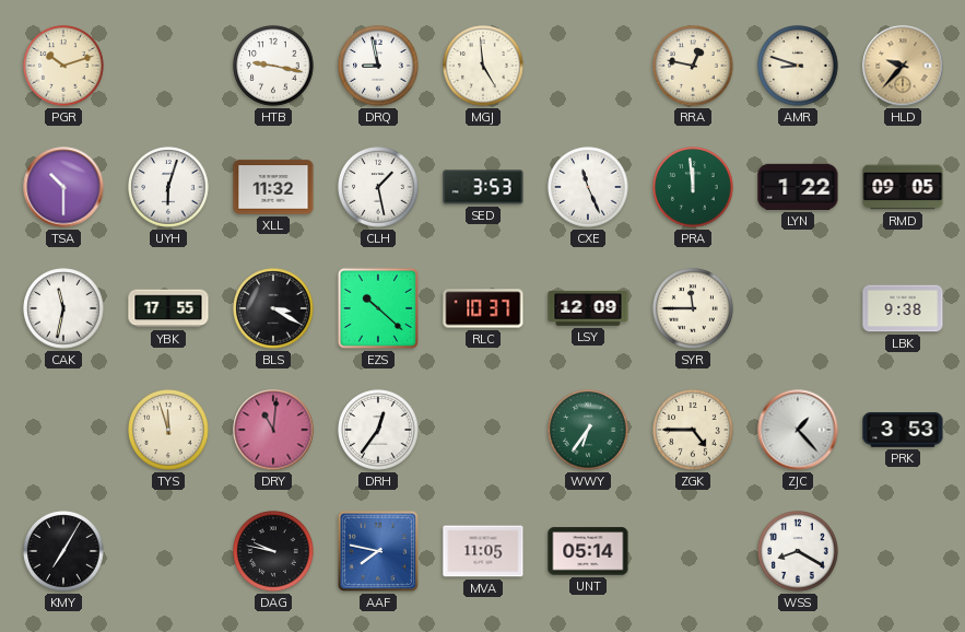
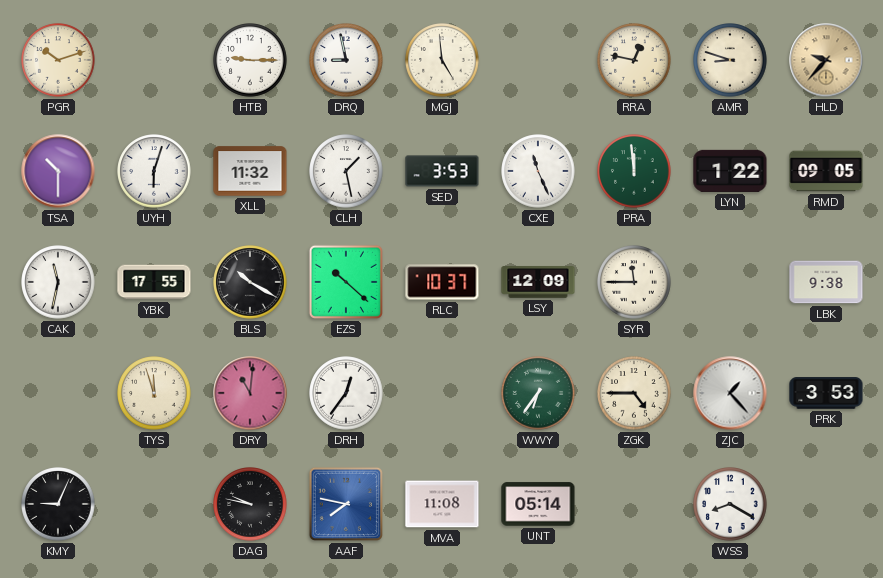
HTB: 9:17 -> 9:15
BLS: 3:20 -> 10:20
KMY: 7:05 -> 9:04
MVA: 11:05 -> 11:08
